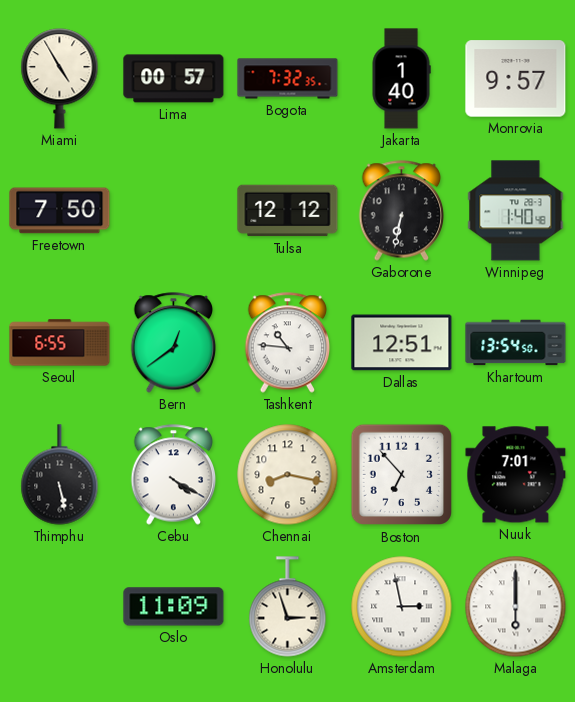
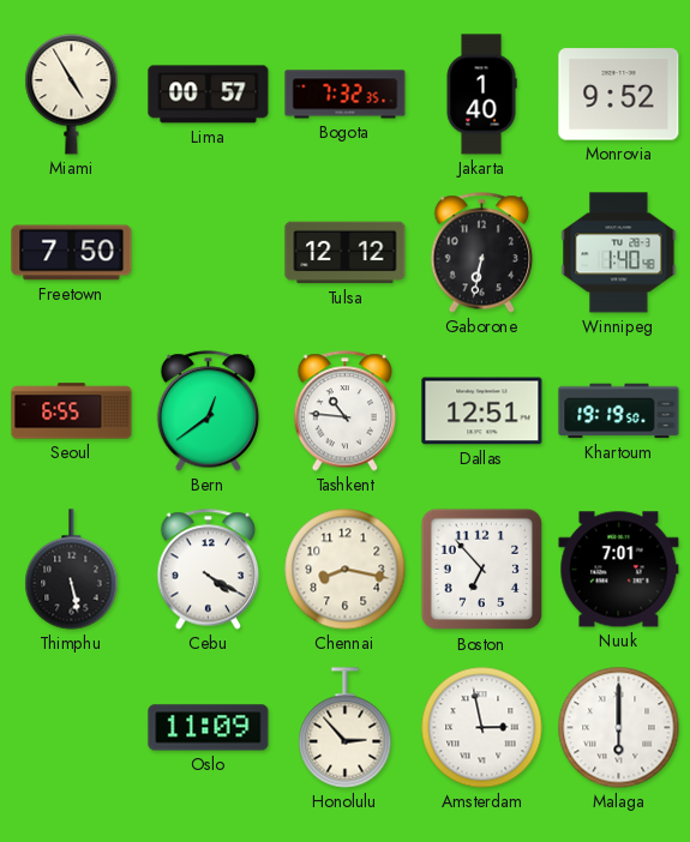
Monrovia: 9:57 -> 9:52
Khartoum: 13:54 -> 19:19
Honolulu: 2:57 -> 2:53
